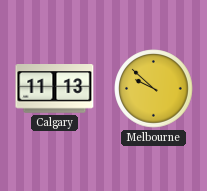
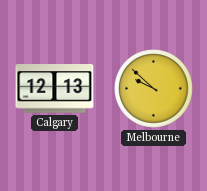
Calgary: 11:13 -> 12:13
